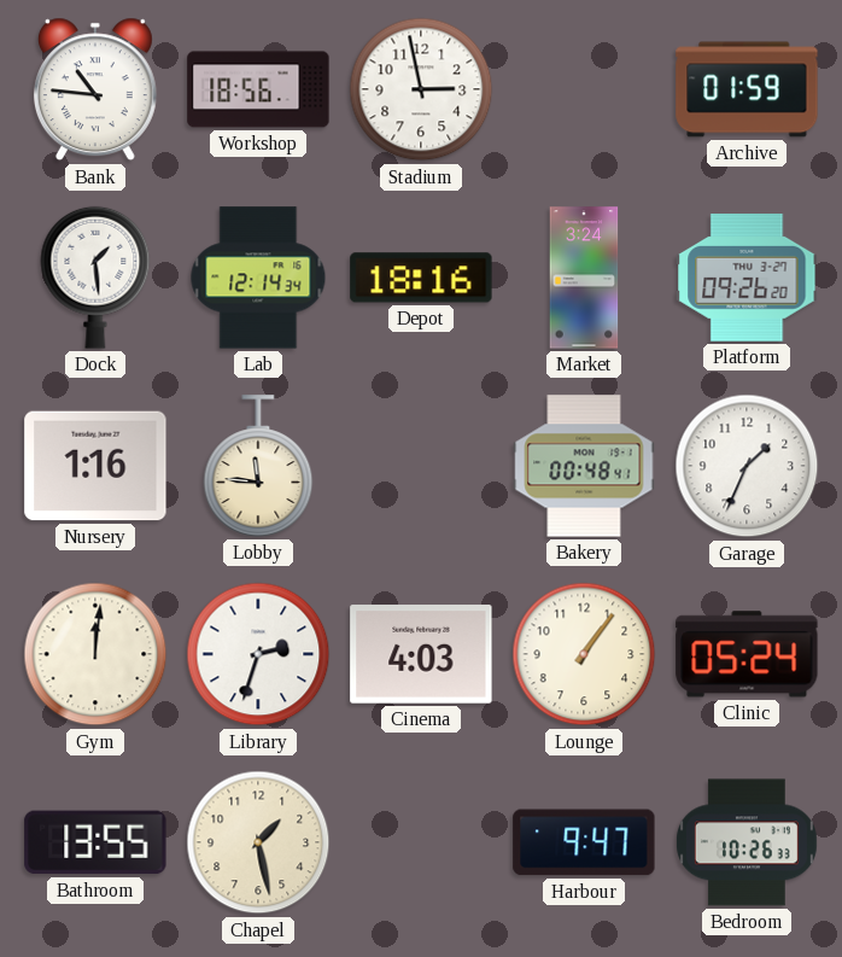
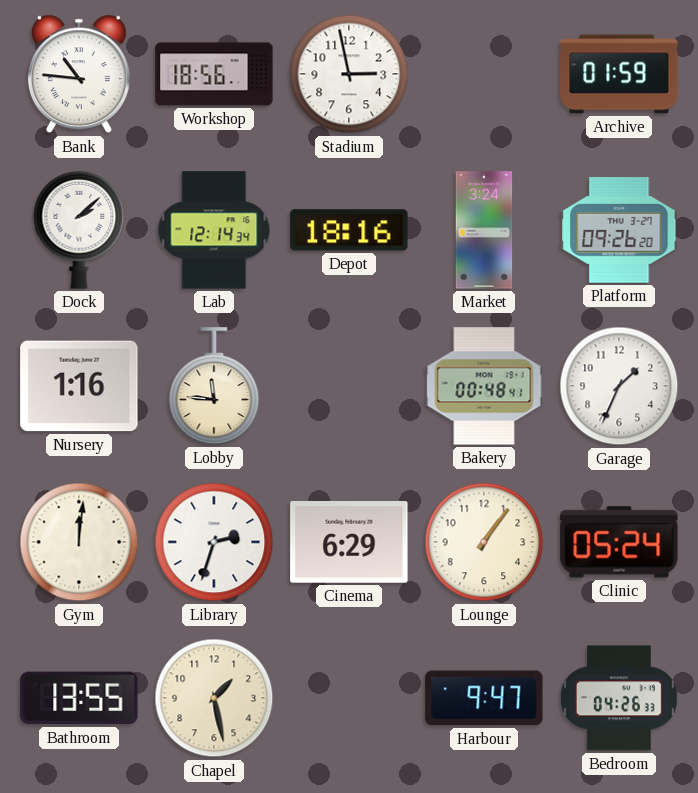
Dock: 1:29 -> 2:08
Cinema: 4:03 -> 6:29
Bedroom: 10:26 -> 04:26
